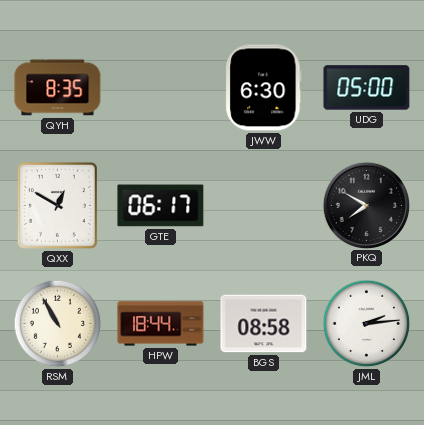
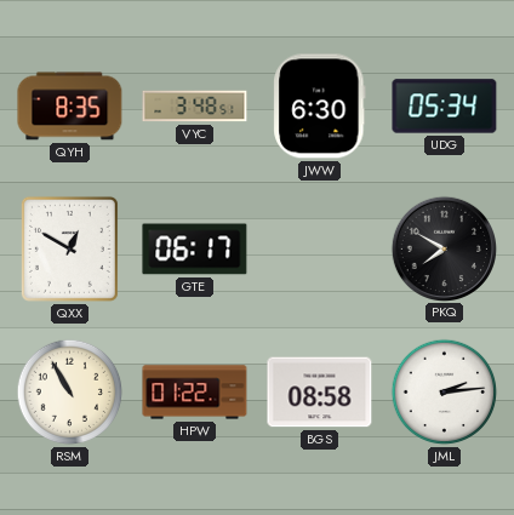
VYC: none -> 3:48
UDG: 05:00 -> 05:34
HPW: 18:44 -> 01:22
